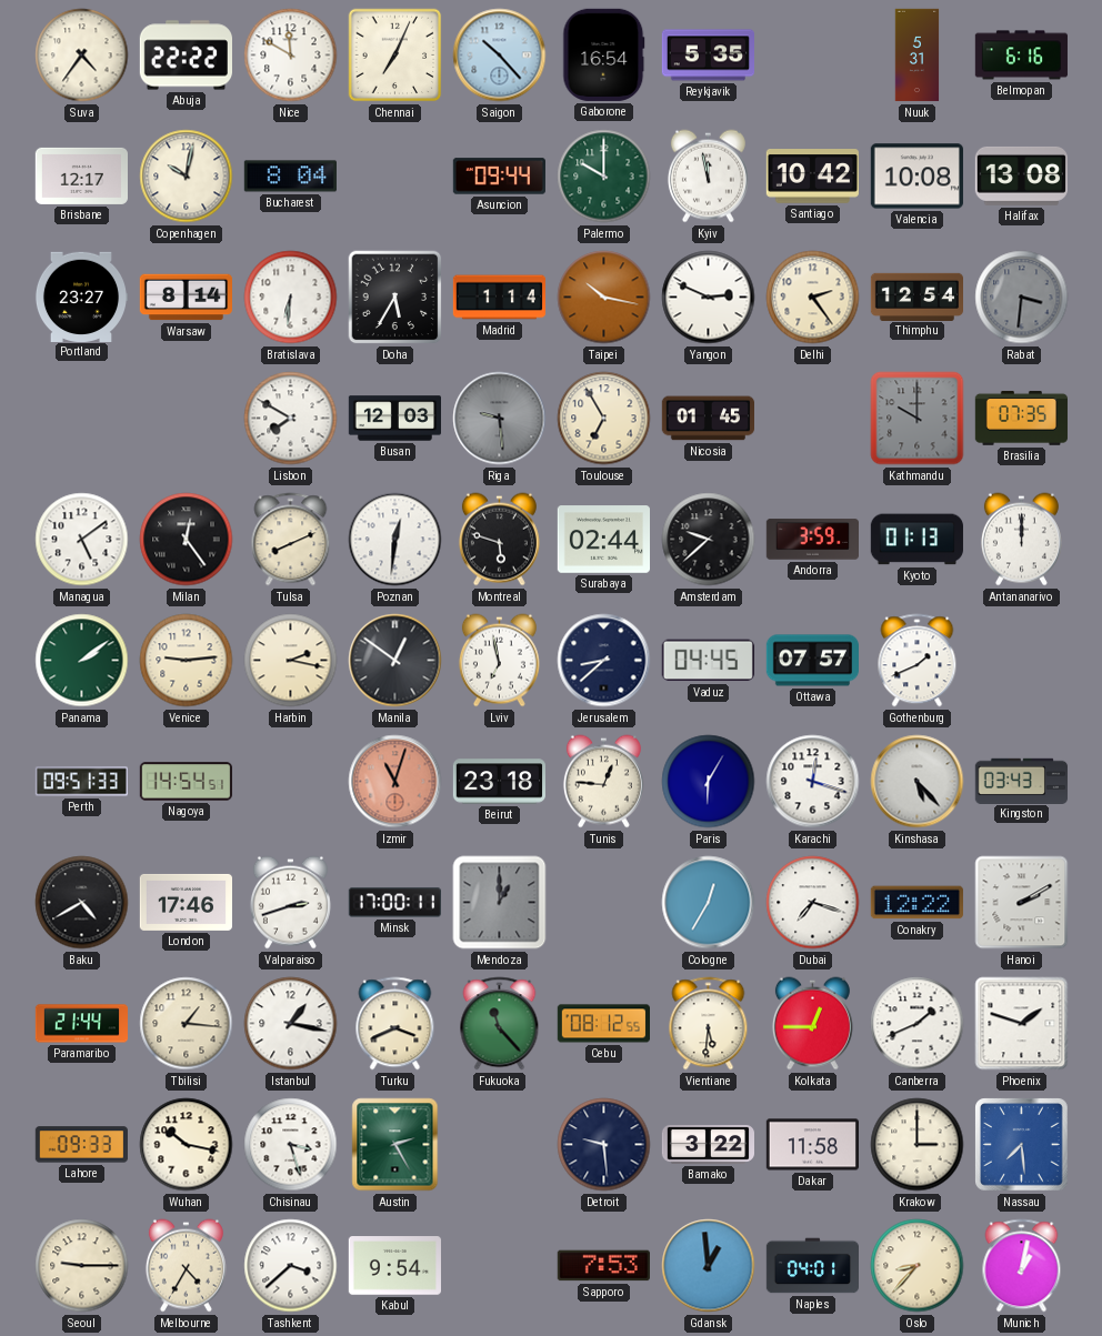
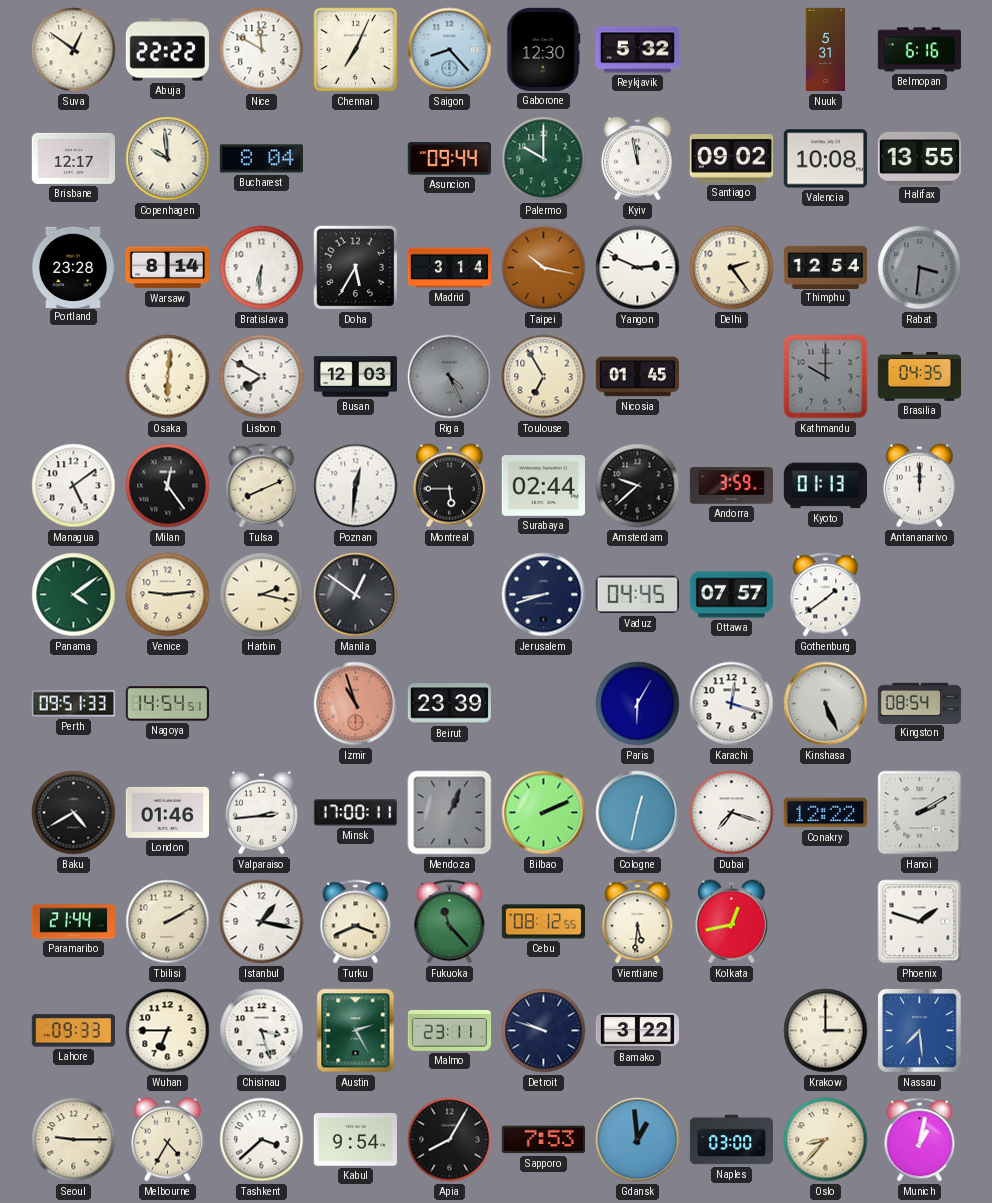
Suva: 4:36 -> 12:51
Saigon: 10:23 -> 8:23
Gaborone: 16:54 -> 12:30
Reykjavik: 5:35 -> 5:32
Copenhagen: 10:02 -> 9:59
Santiago: 10:42 -> 09:02
Halifax: 13:08 -> 13:55
Portland: 23:27 -> 23:28
Madrid: 1:14 -> 3:14
Osaka: none -> 6:01
Riga: 9:29 -> 4:26
Brasilia: 07:35 -> 04:35
Montreal: 5:48 -> 5:45
Panama: 2:09 -> 4:09
Lviv: 6:58 -> none
Jerusalem: 8:38 -> 8:42
Gothenburg: 1:41 -> 1:39
Izmir: 11:03 -> 10:57
Beirut: 23:18 -> 23:39
Tunis: 12:46 -> none
Kinshasa: 5:23 -> 5:26
Kingston: 03:43 -> 08:54
London: 17:46 -> 01:46
Valparaiso: 2:42 -> 2:44
Mendoza: 1:00 -> 1:04
Bilbao: none -> 2:11
Cologne: 12:35 -> 12:32
Tbilisi: 1:16 -> 2:10
Kolkata: 12:45 -> 12:43
Canberra: 1:41 -> none
Wuhan: 10:17 -> 6:45
Malmo: none -> 23:11
Detroit: 9:29 -> 9:48
Dakar: 11:58 -> none
Apia: none -> 8:05
Naples: 04:01 -> 03:00
